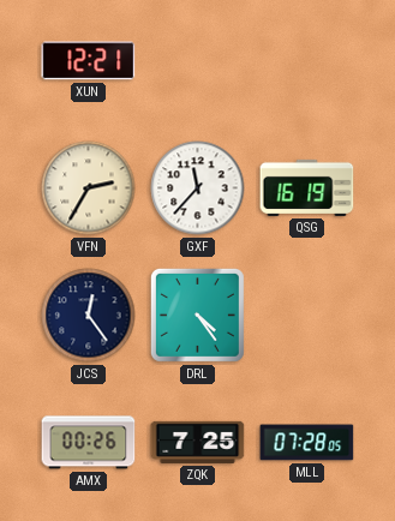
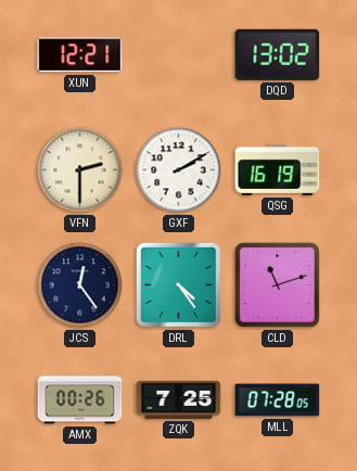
DQD: none -> 13:02
VFN: 2:35 -> 2:30
GXF: 11:37 -> 2:10
CLD: none -> 11:12
